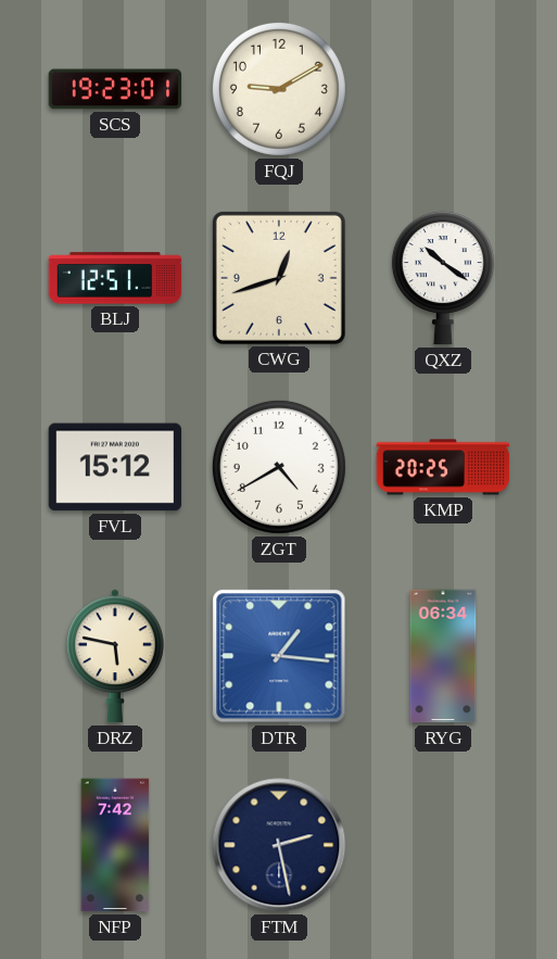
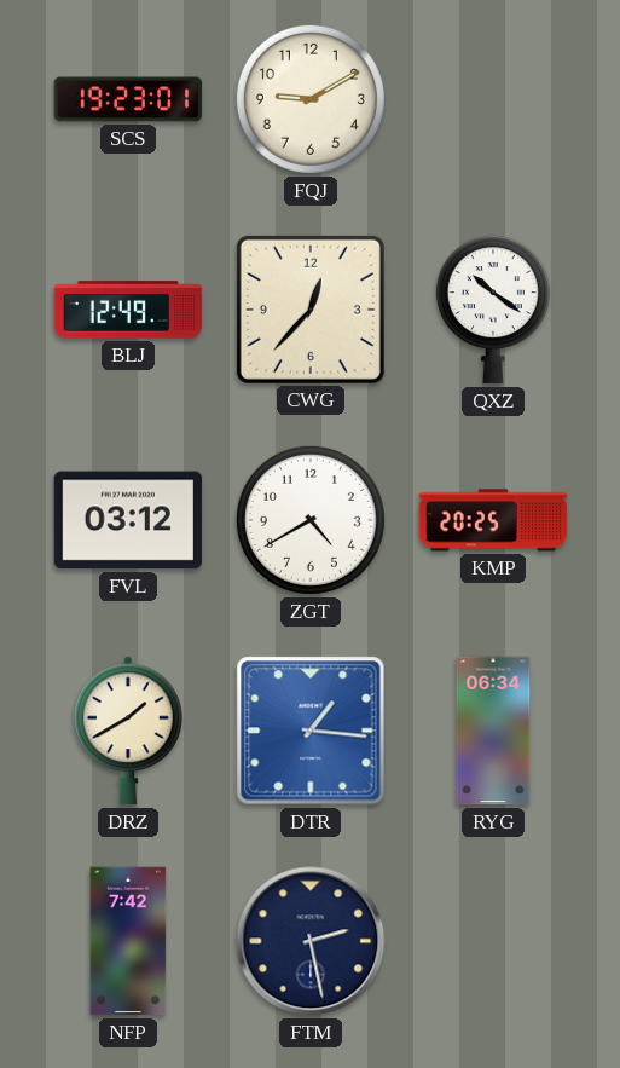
BLJ: 12:51 -> 12:49
CWG: 12:42 -> 12:37
FVL: 15:12 -> 03:12
DRZ: 5:47 -> 1:40
